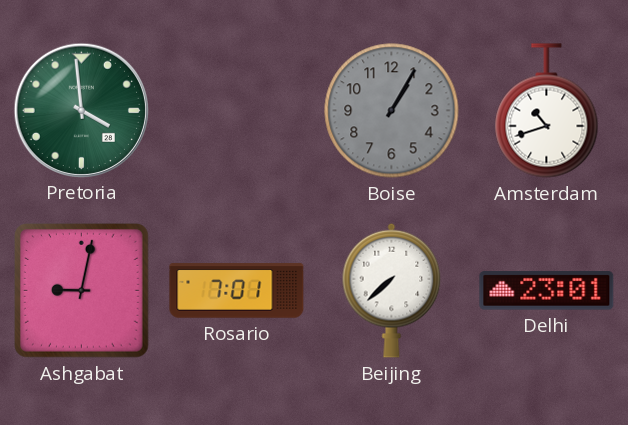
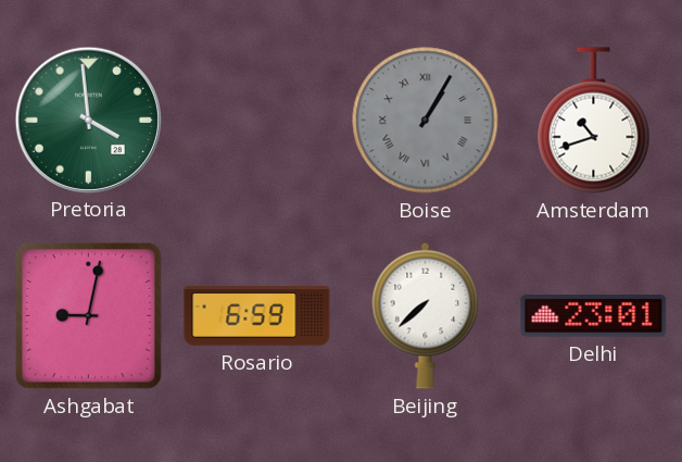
Boise numerals: Arabic -> Roman
Rosario: 7:01 -> 6:59
